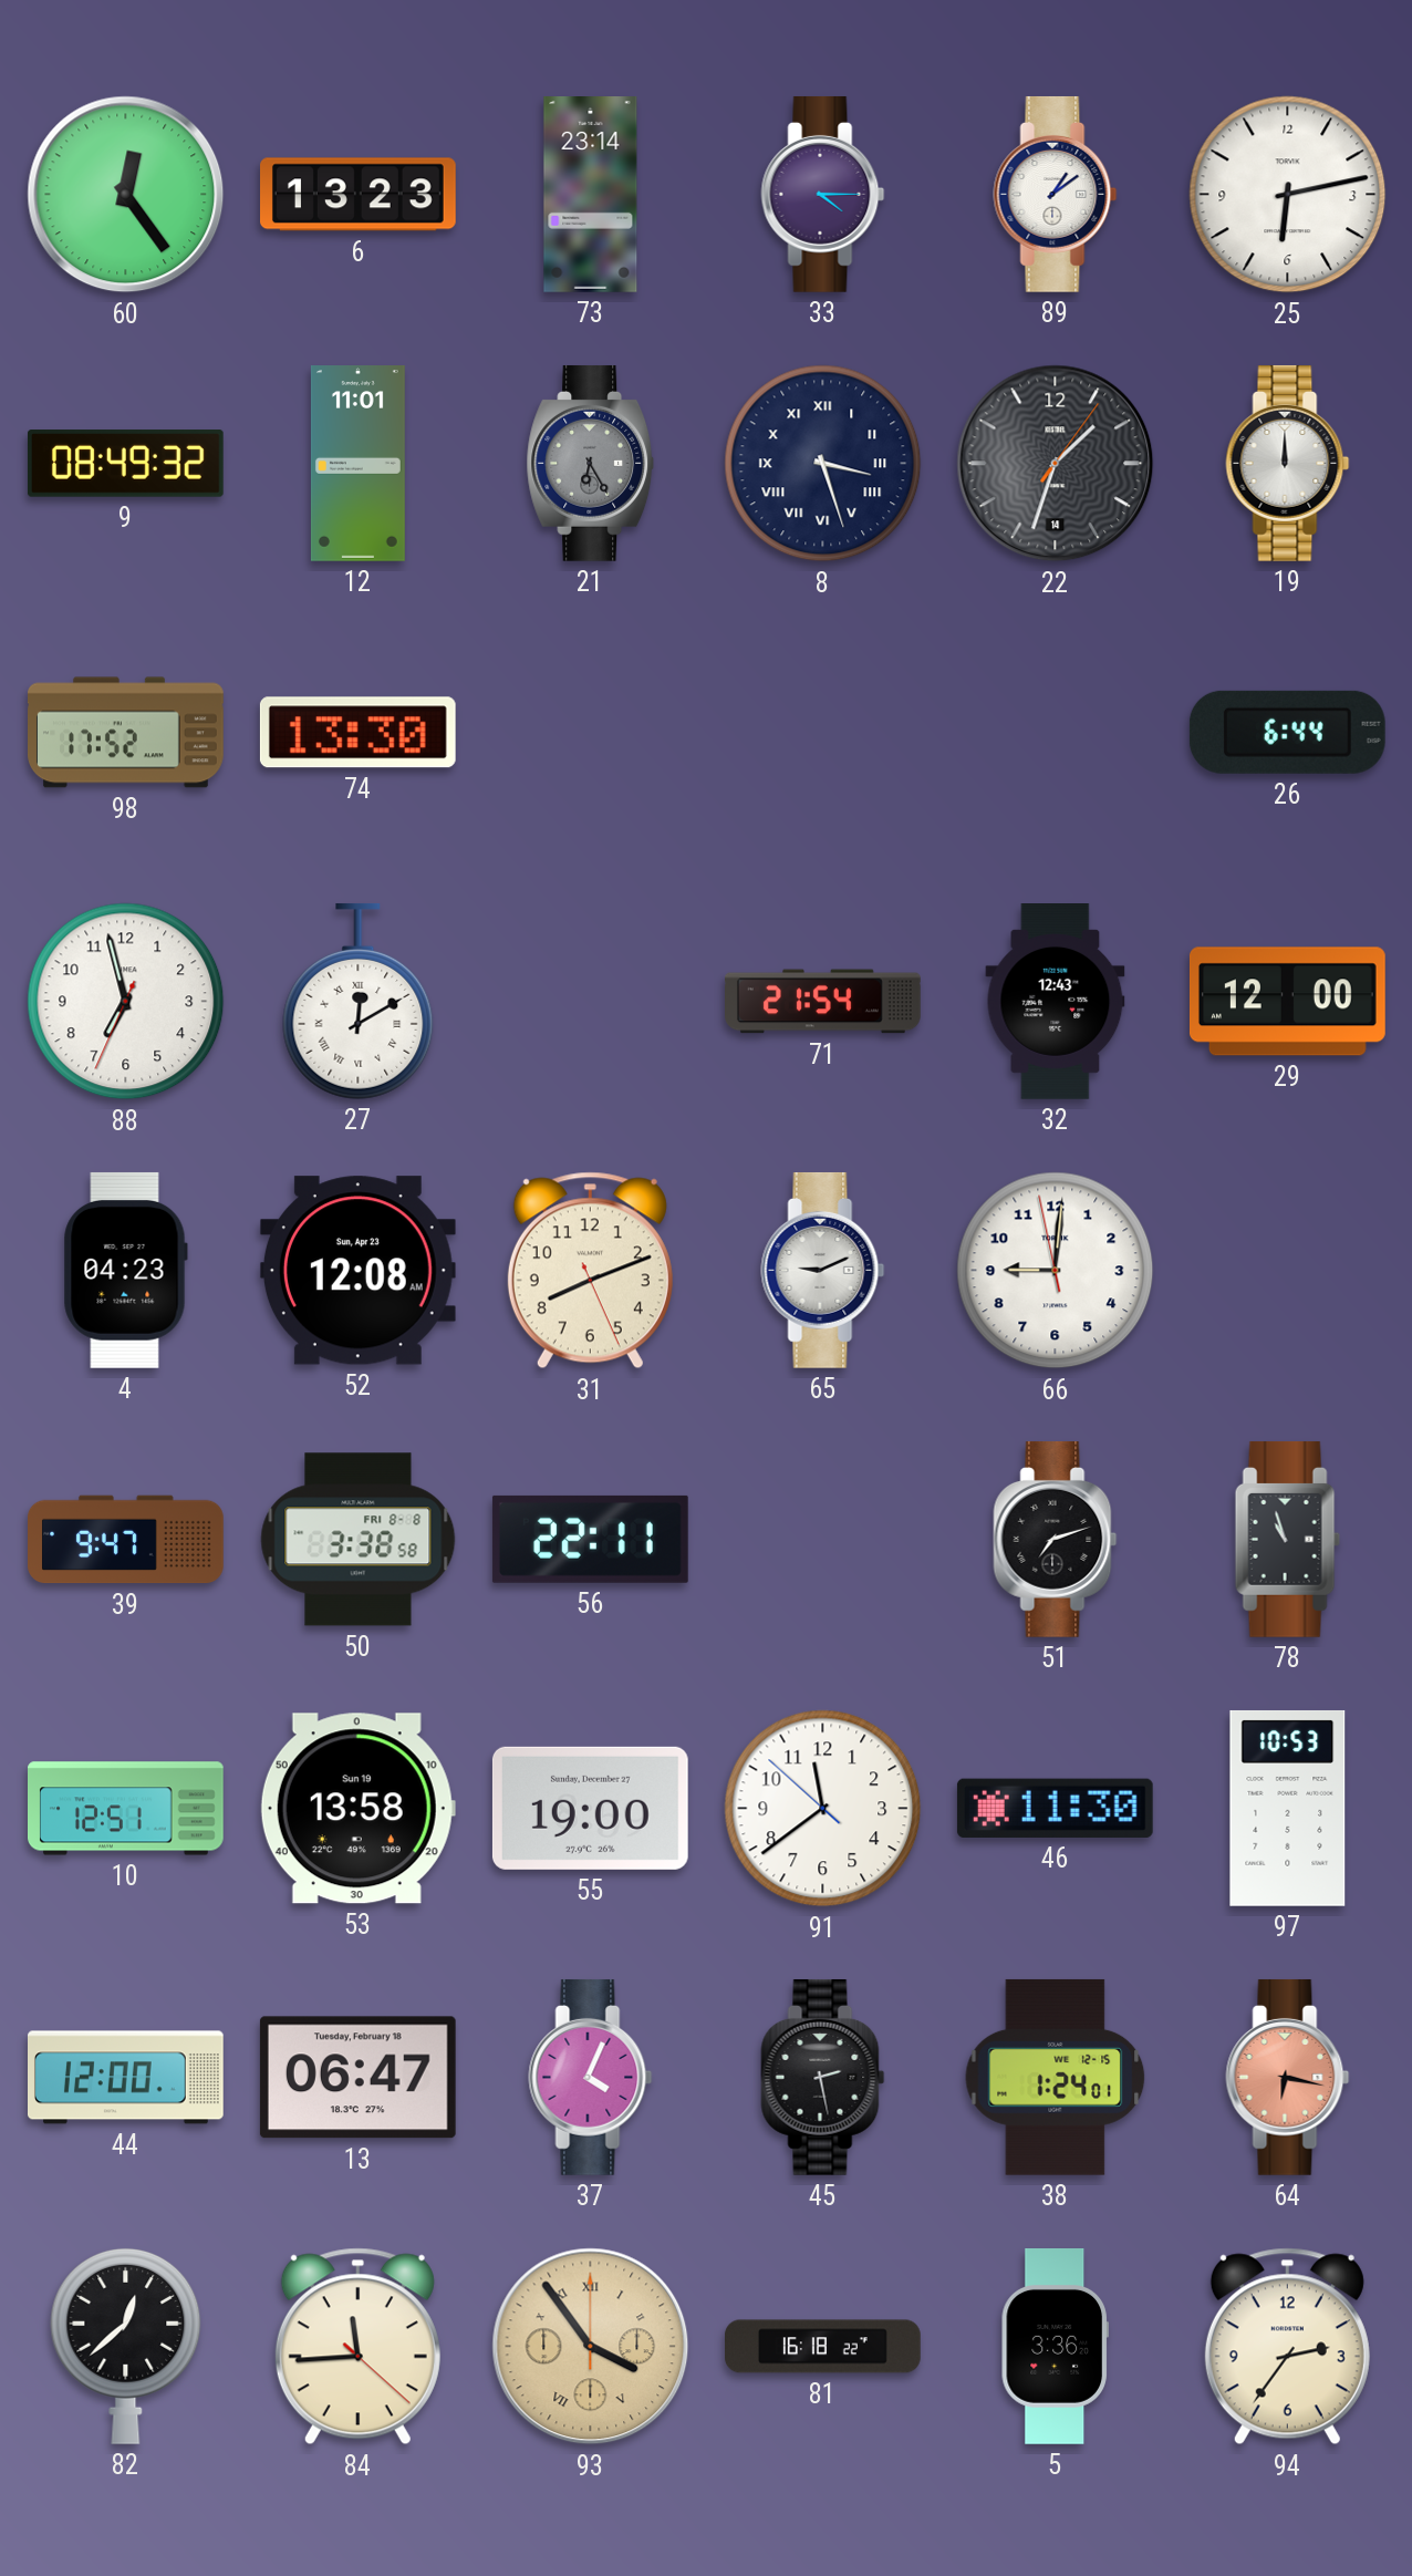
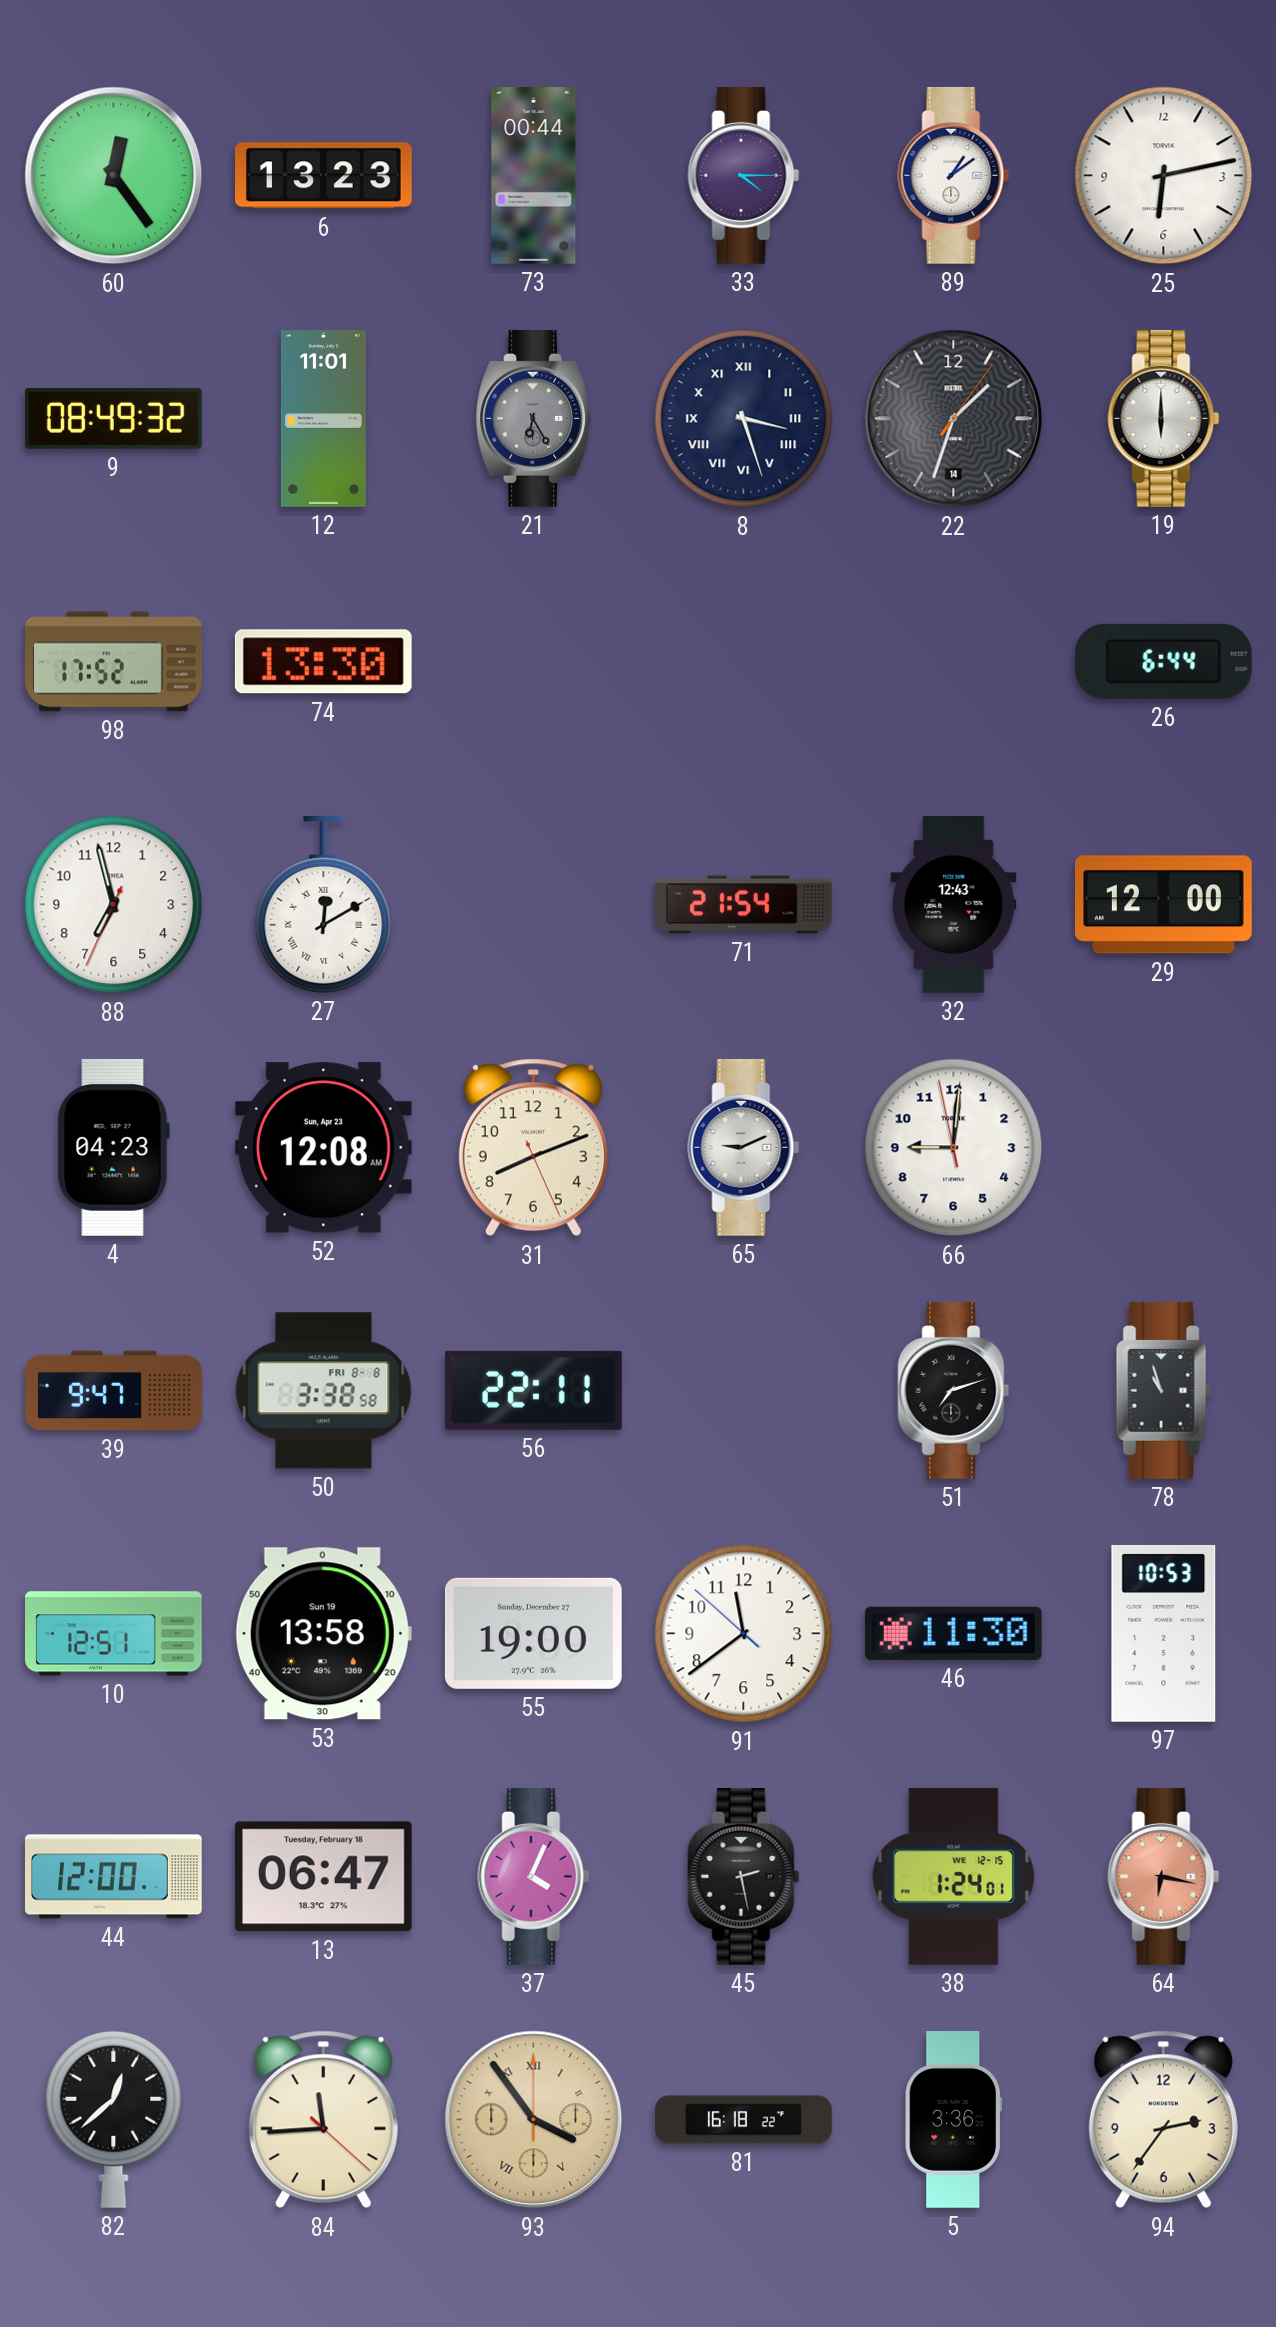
73: 23:14 -> 00:44
19: 12:00 -> 6:00
